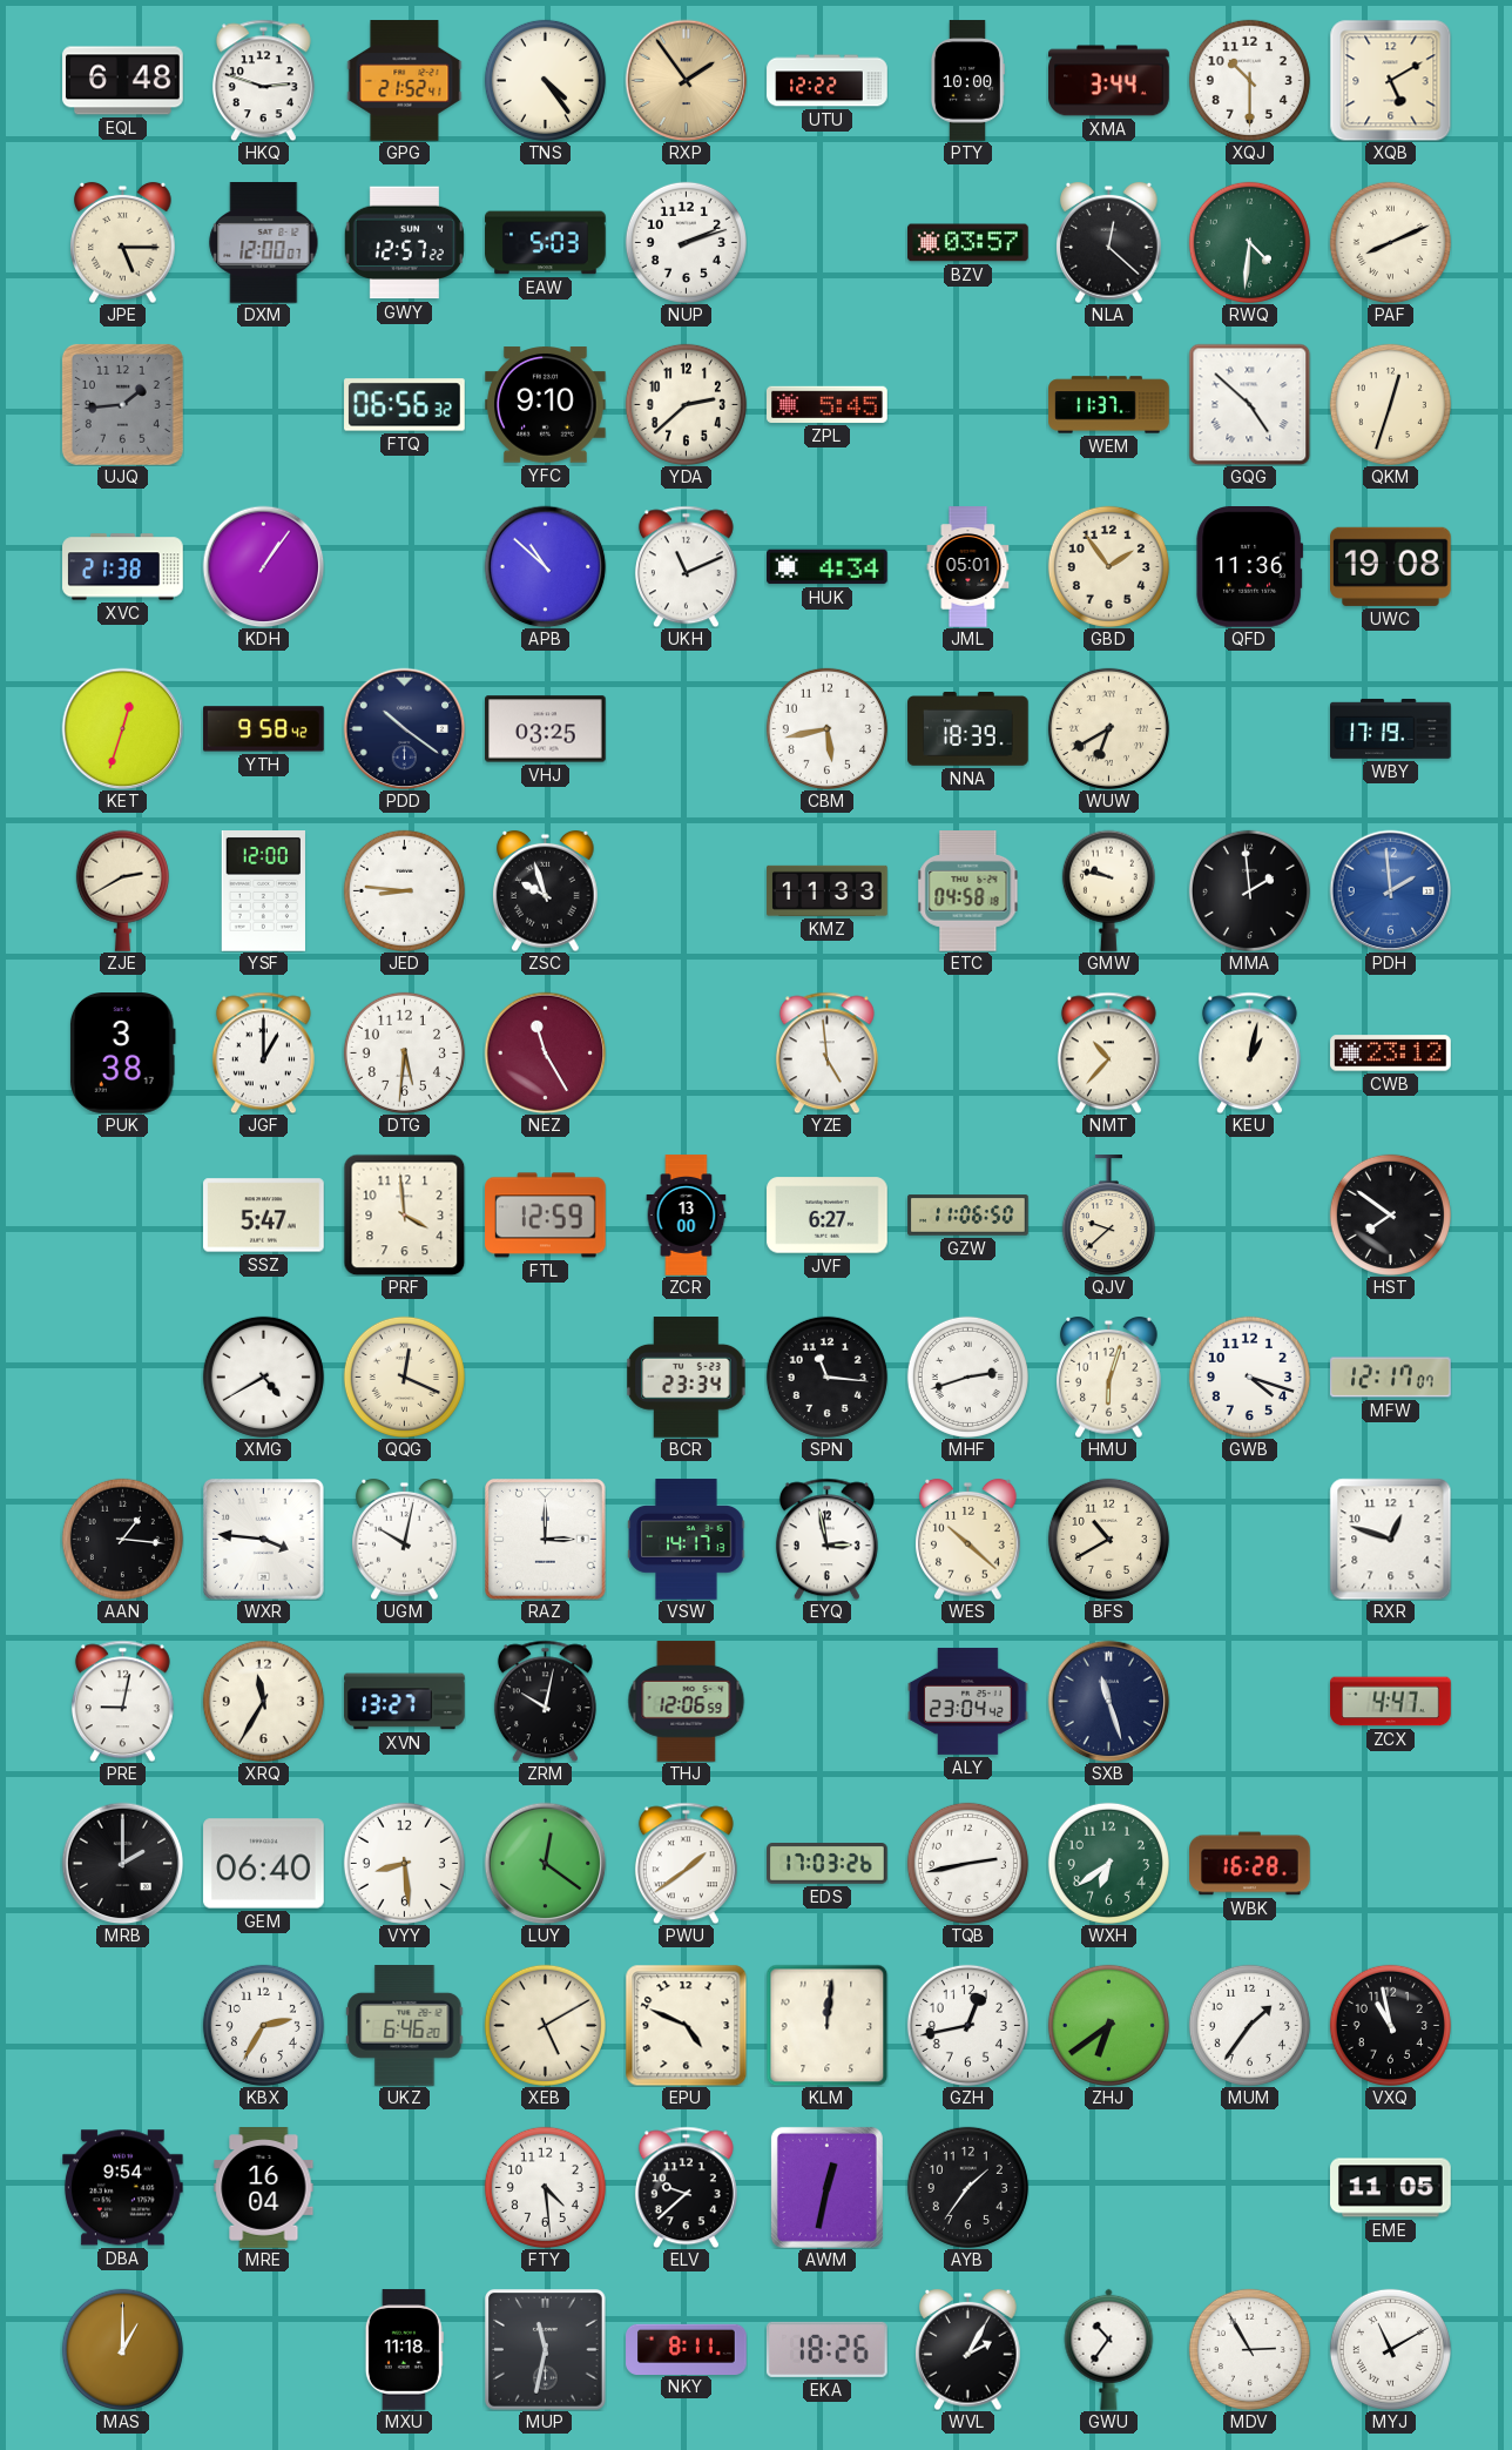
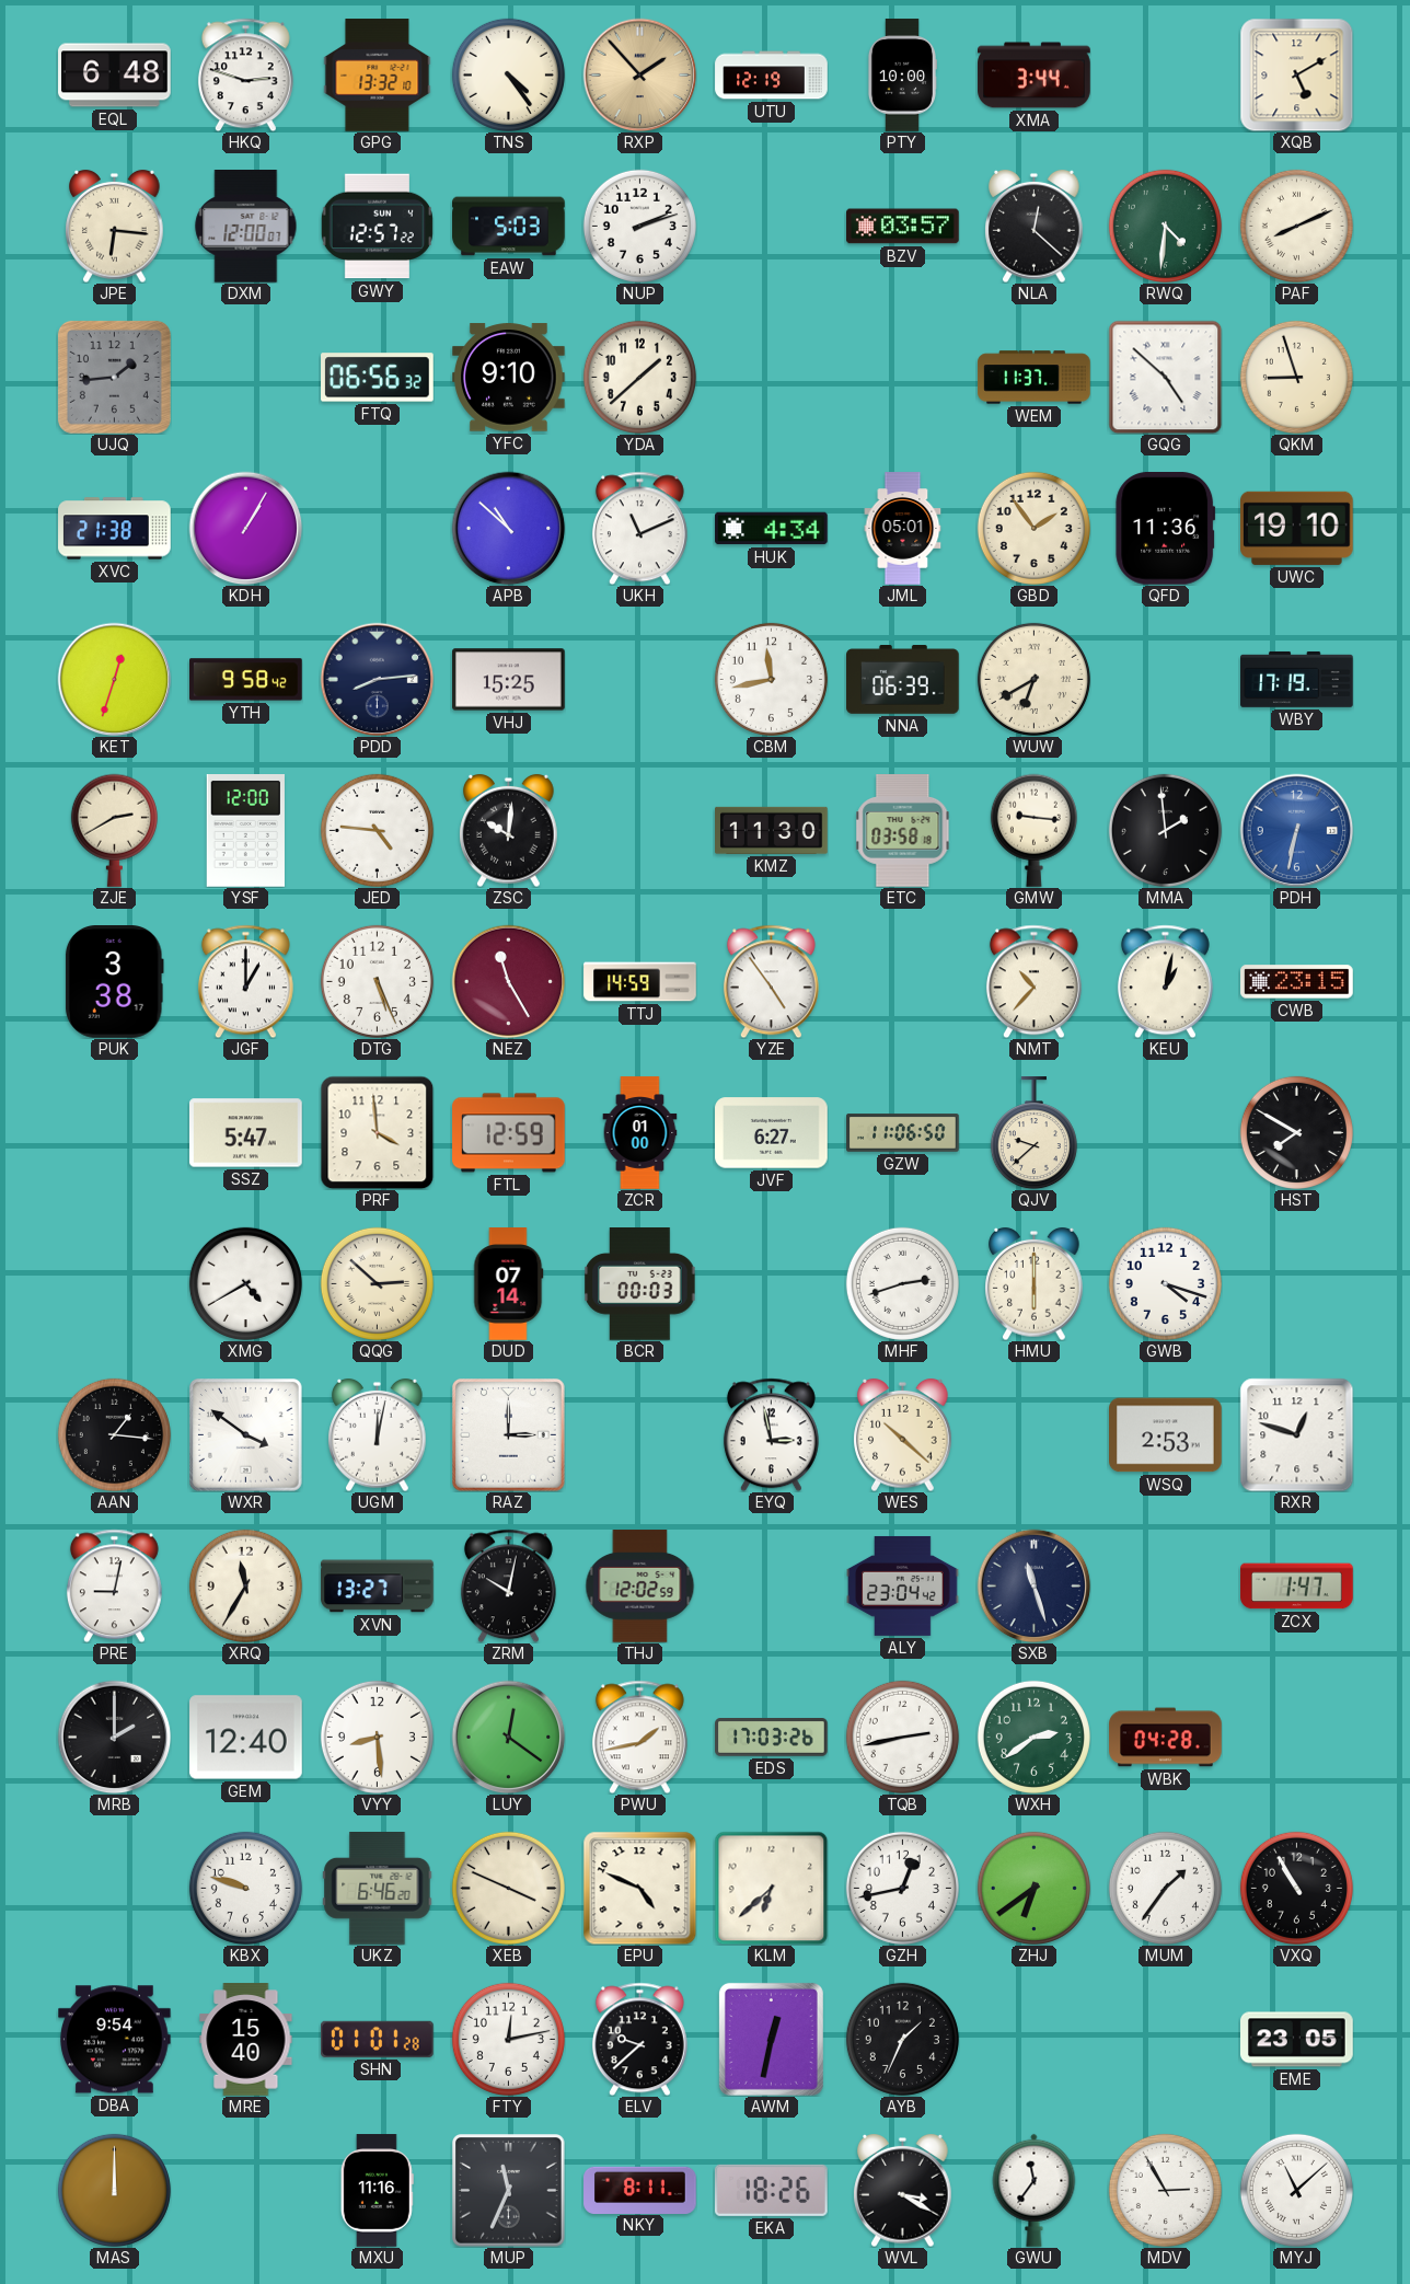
GPG: 21:52 -> 13:32
RXP: 1:54 -> 1:53
UTU: 12:22 -> 12:19
XQJ: 10:30 -> none
JPE: 5:15 -> 6:16
YDA: 2:38 -> 1:38
ZPL: 5:45 -> none
QKM: 12:33 -> 8:57
KDH: 1:06 -> 1:05
UWC: 19:08 -> 19:10
PDD: 10:21 -> 8:14
VHJ: 03:25 -> 15:25
CBM: 5:43 -> 11:43
NNA: 18:39 -> 06:39
JED: 8:46 -> 4:46
ZSC: 9:57 -> 10:01
KMZ: 11:33 -> 11:30
ETC: 04:58 -> 03:58
GMW: 9:47 -> 9:16
PDH: 1:59 -> 6:32
DTG: 5:31 -> 5:26
TTJ: none -> 14:59
YZE: 4:59 -> 4:54
CWB: 23:12 -> 23:15
ZCR: 13:00 -> 01:00
HST: 7:51 -> 7:50
QQG: 12:19 -> 2:52
DUD: none -> 07:14
BCR: 23:34 -> 00:03
SPN: 11:16 -> none
HMU: 6:03 -> 6:00
MFW: 12:17 -> none
WXR: 3:46 -> 3:51
UGM: 10:02 -> 12:02
VSW: 14:17 -> none
BFS: 10:40 -> none
WSQ: none -> 2:53
THJ: 12:06 -> 12:02
ZCX: 4:47 -> 1:47
GEM: 06:40 -> 12:40
PWU: 1:39 -> 1:43
WXH: 6:39 -> 2:39
WBK: 16:28 -> 04:28
KBX: 2:35 -> 9:48
XEB: 5:10 -> 3:49
KLM: 12:01 -> 6:38
VXQ: 10:58 -> 10:55
MRE: 16:04 -> 15:40
SHN: none -> 01:01
FTY: 4:29 -> 12:13
AYB: 1:36 -> 1:34
EME: 11:05 -> 23:05
MAS: 1:00 -> 12:00
MXU: 11:18 -> 11:16
MUP: 11:32 -> 11:34
WVL: 2:05 -> 3:20
GWU: 10:36 -> 11:36
MYJ: 11:10 -> 11:08
